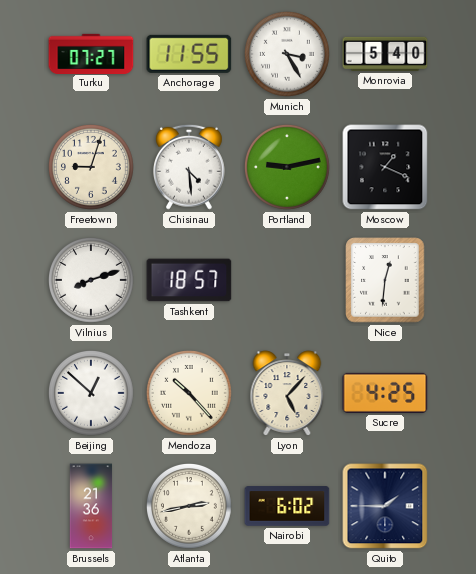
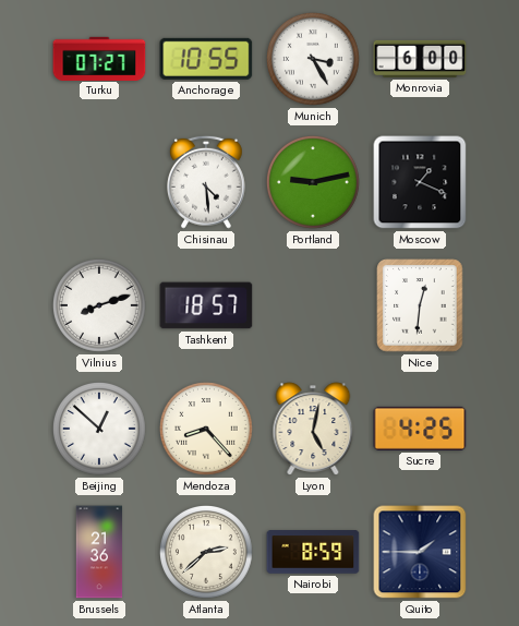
Anchorage: 11:55 -> 10:55
Monrovia: 5:40 -> 6:00
Freetown: 9:03 -> none
Mendoza: 10:23 -> 8:23
Lyon: 5:07 -> 5:02
Atlanta: 2:43 -> 2:38
Nairobi: 6:02 -> 8:59
